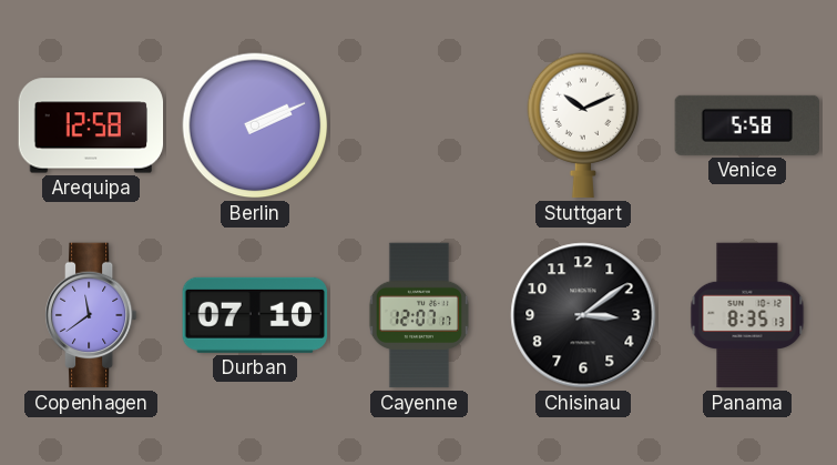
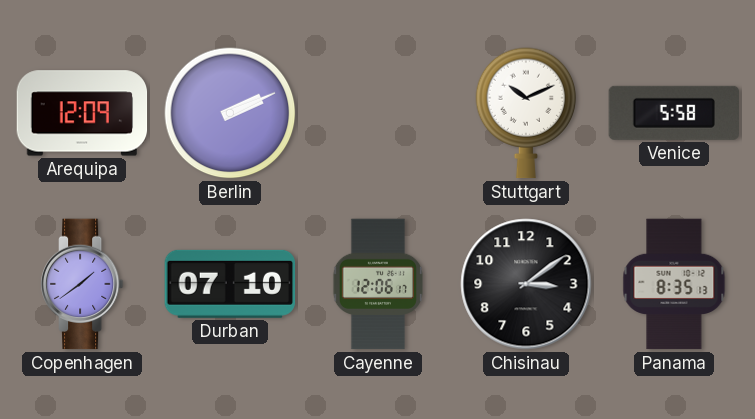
Arequipa: 12:58 -> 12:09
Copenhagen: 11:39 -> 1:39
Cayenne: 12:07 -> 12:06
